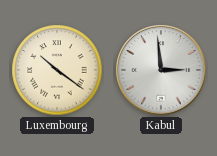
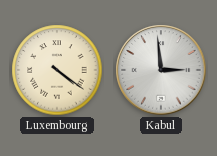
Luxembourg: 10:21 -> 4:21
